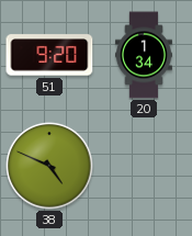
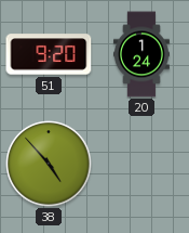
20: 1:34 -> 1:24
38: 4:49 -> 4:53
